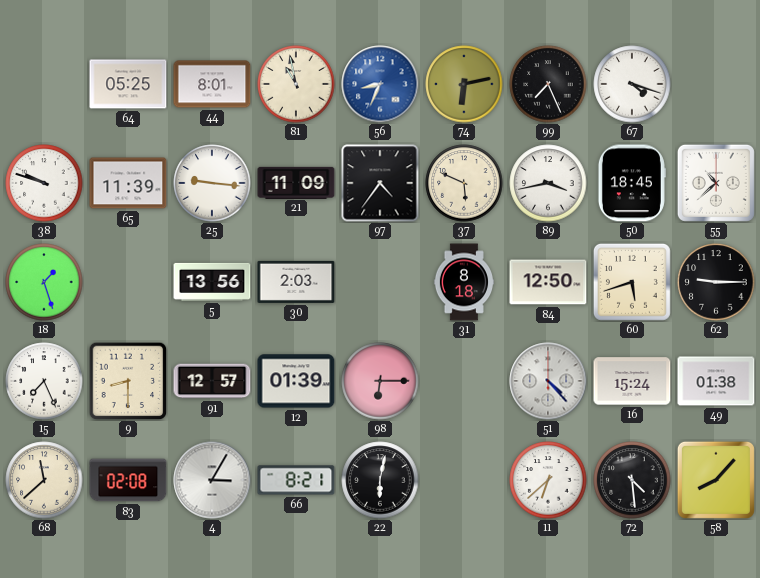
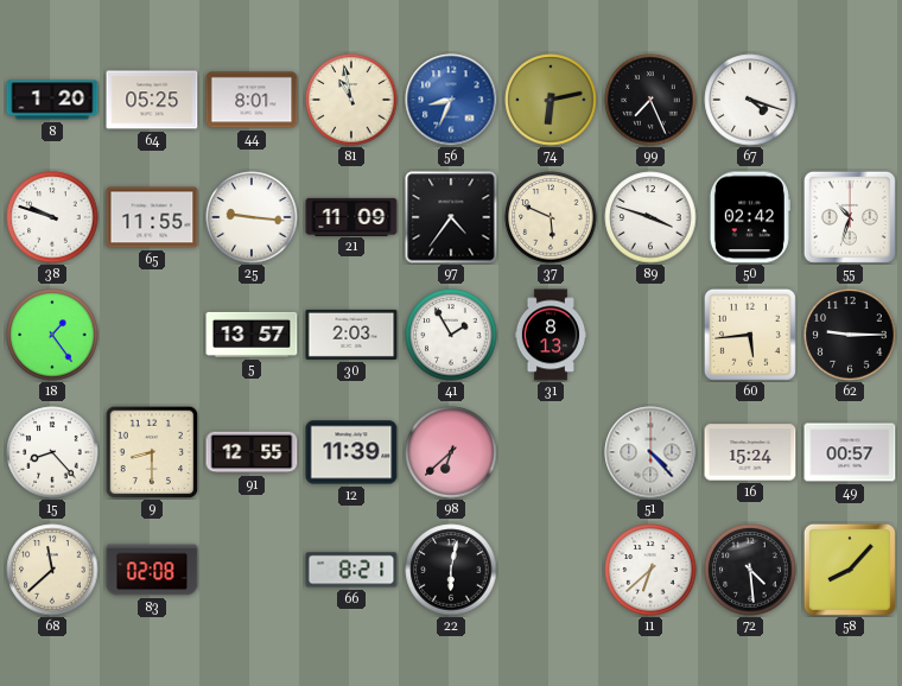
8: none -> 1:20
65: 11:39 -> 11:55
89: 3:43 -> 3:48
50: 18:45 -> 02:42
55: 10:38 -> 10:33
18: 1:27 -> 1:24
5: 13:56 -> 13:57
41: none -> 1:55
31: 8:18 -> 8:13
84: 12:50 -> none
60: 5:42 -> 5:44
15: 7:26 -> 8:23
91: 12:57 -> 12:55
12: 01:39 -> 11:39
98: 6:15 -> 6:38
49: 01:38 -> 00:57
4: 3:05 -> none
